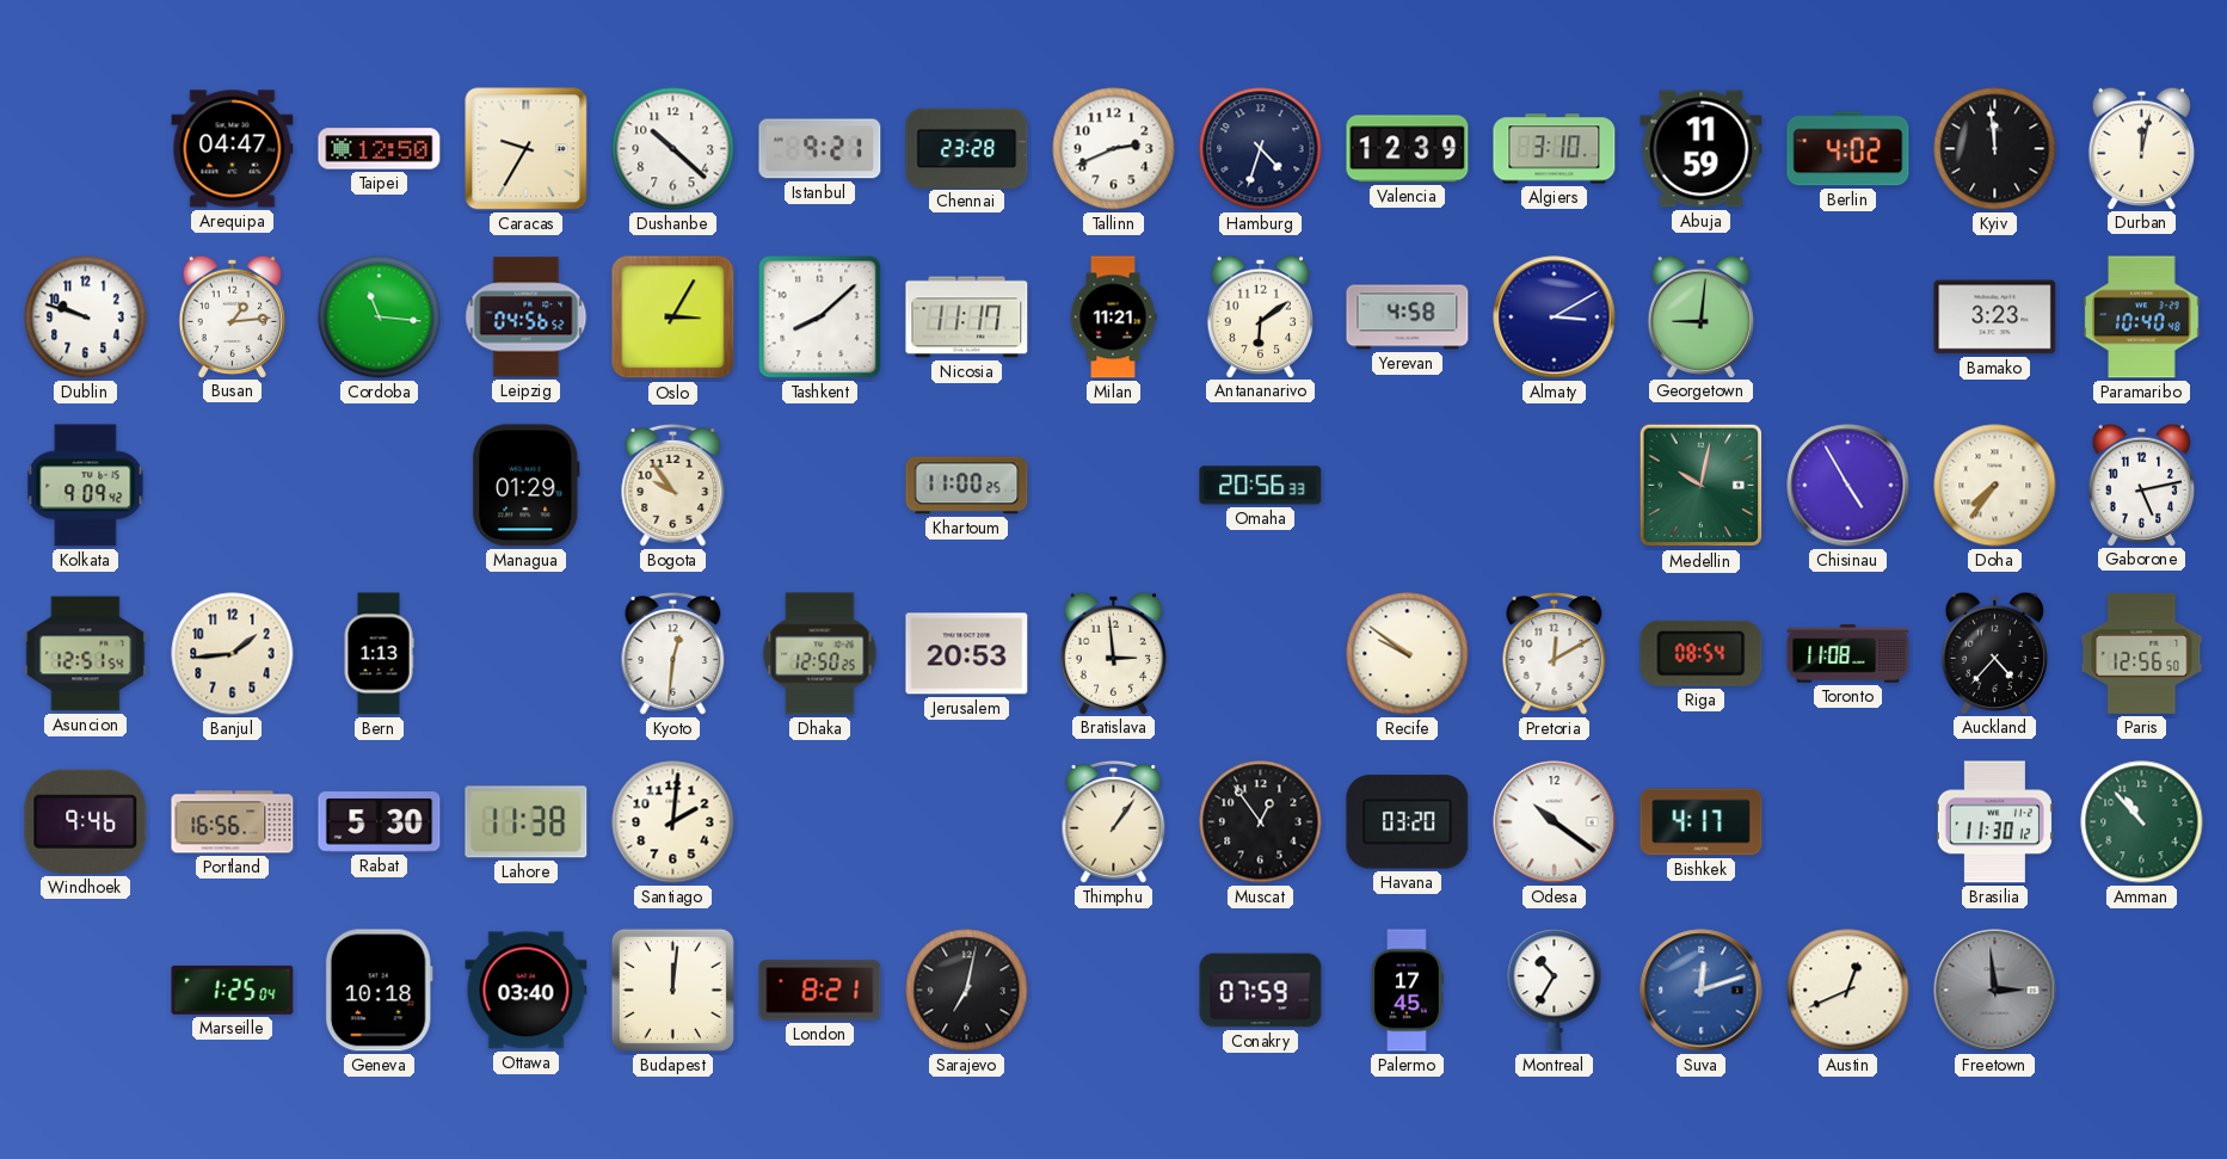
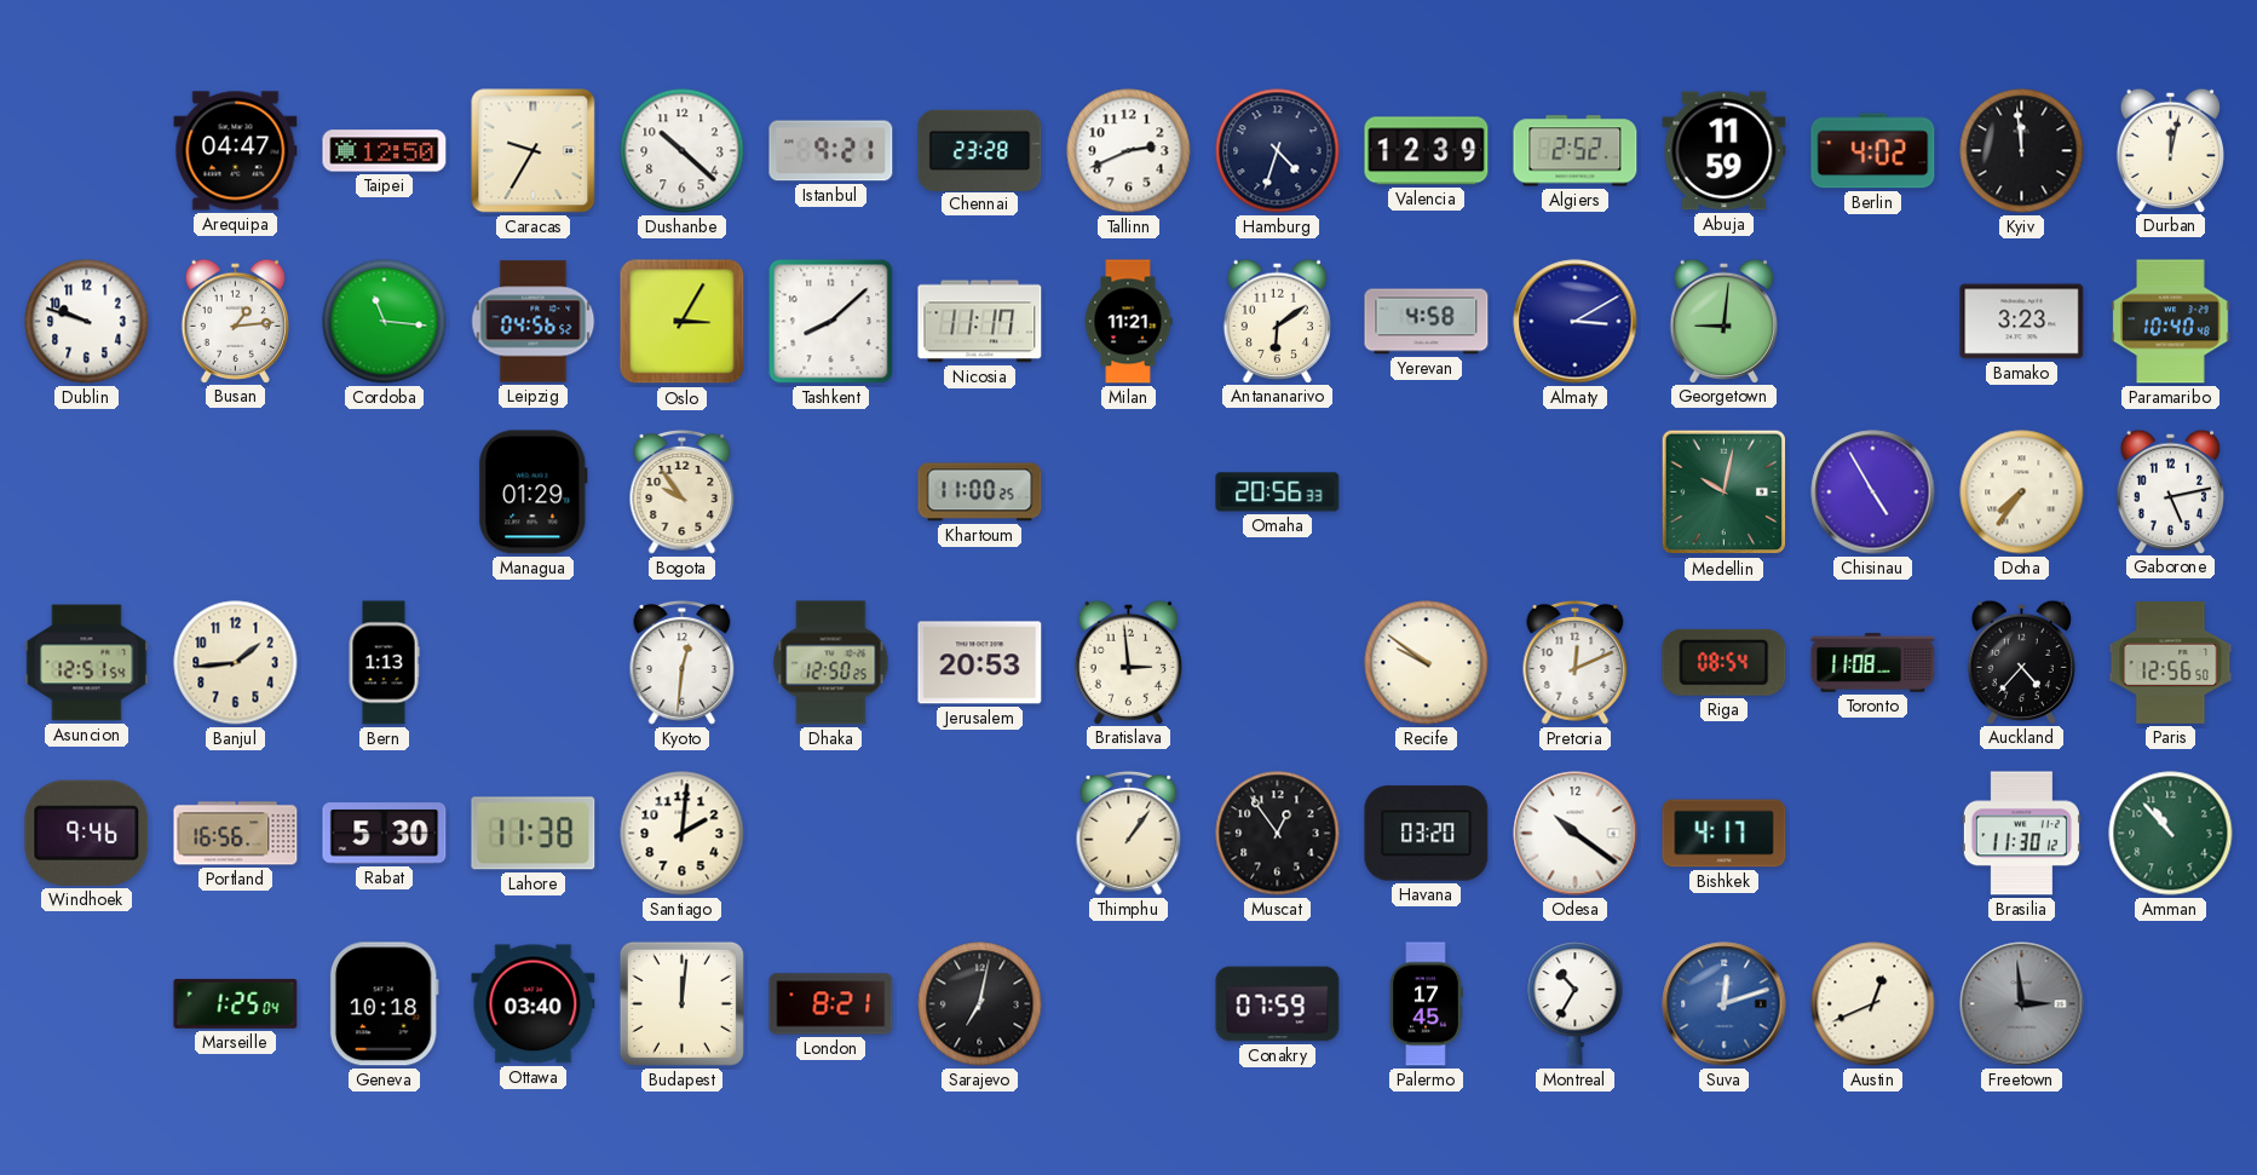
Algiers: 3:10 -> 2:52
Kolkata: 9:09 -> none
Pretoria: 12:10 -> 12:11
